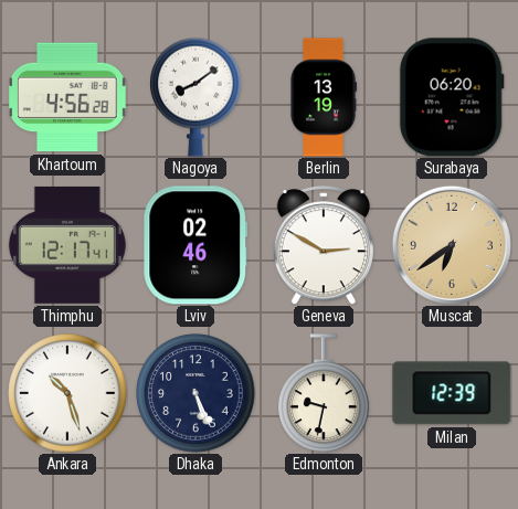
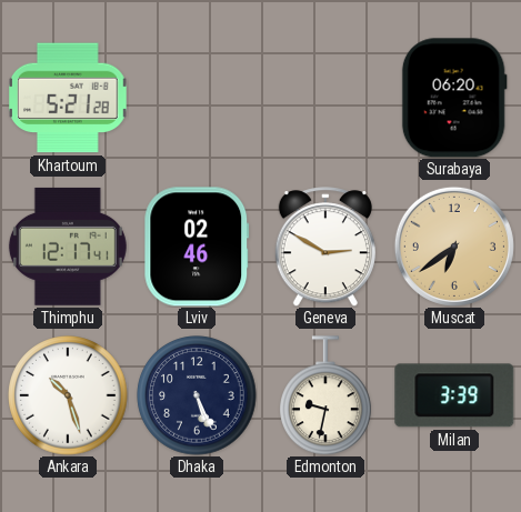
Khartoum: 4:56 -> 5:21
Nagoya: 8:09 -> none
Berlin: 13:19 -> none
Milan: 12:39 -> 3:39
